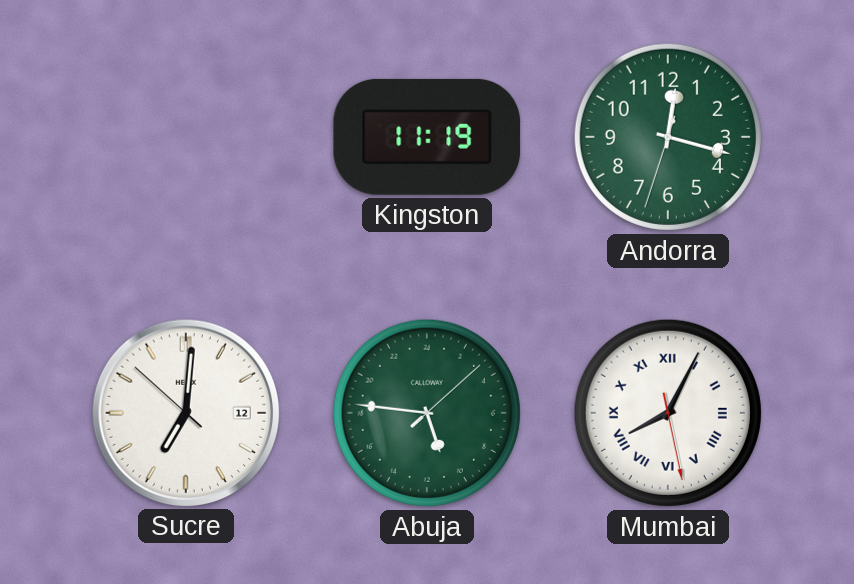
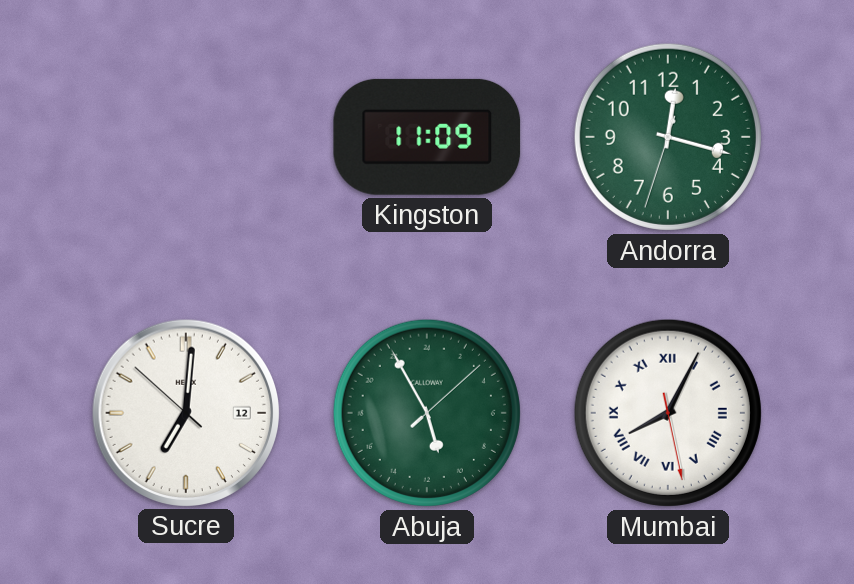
Kingston: 11:19 -> 11:09
Abuja: 10:46 -> 10:55
